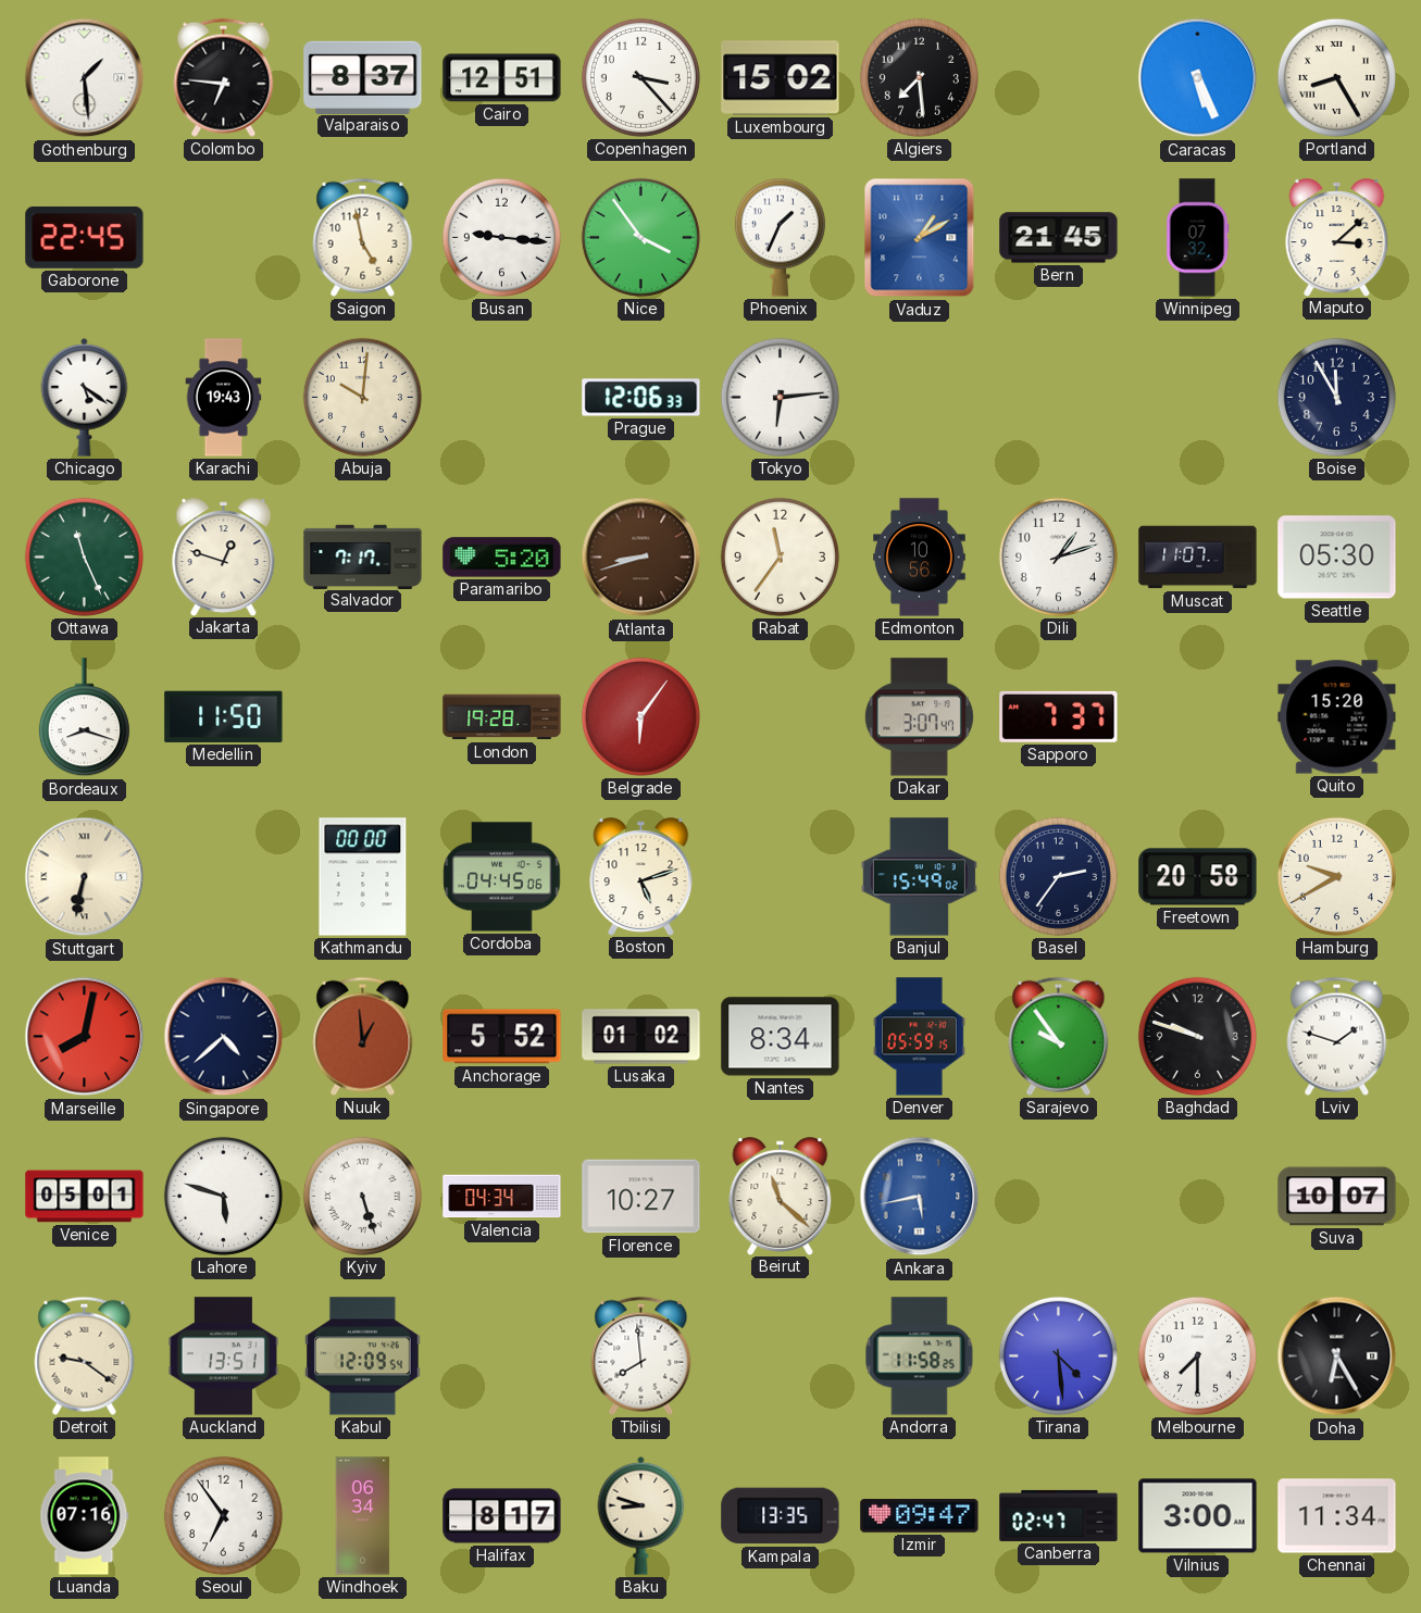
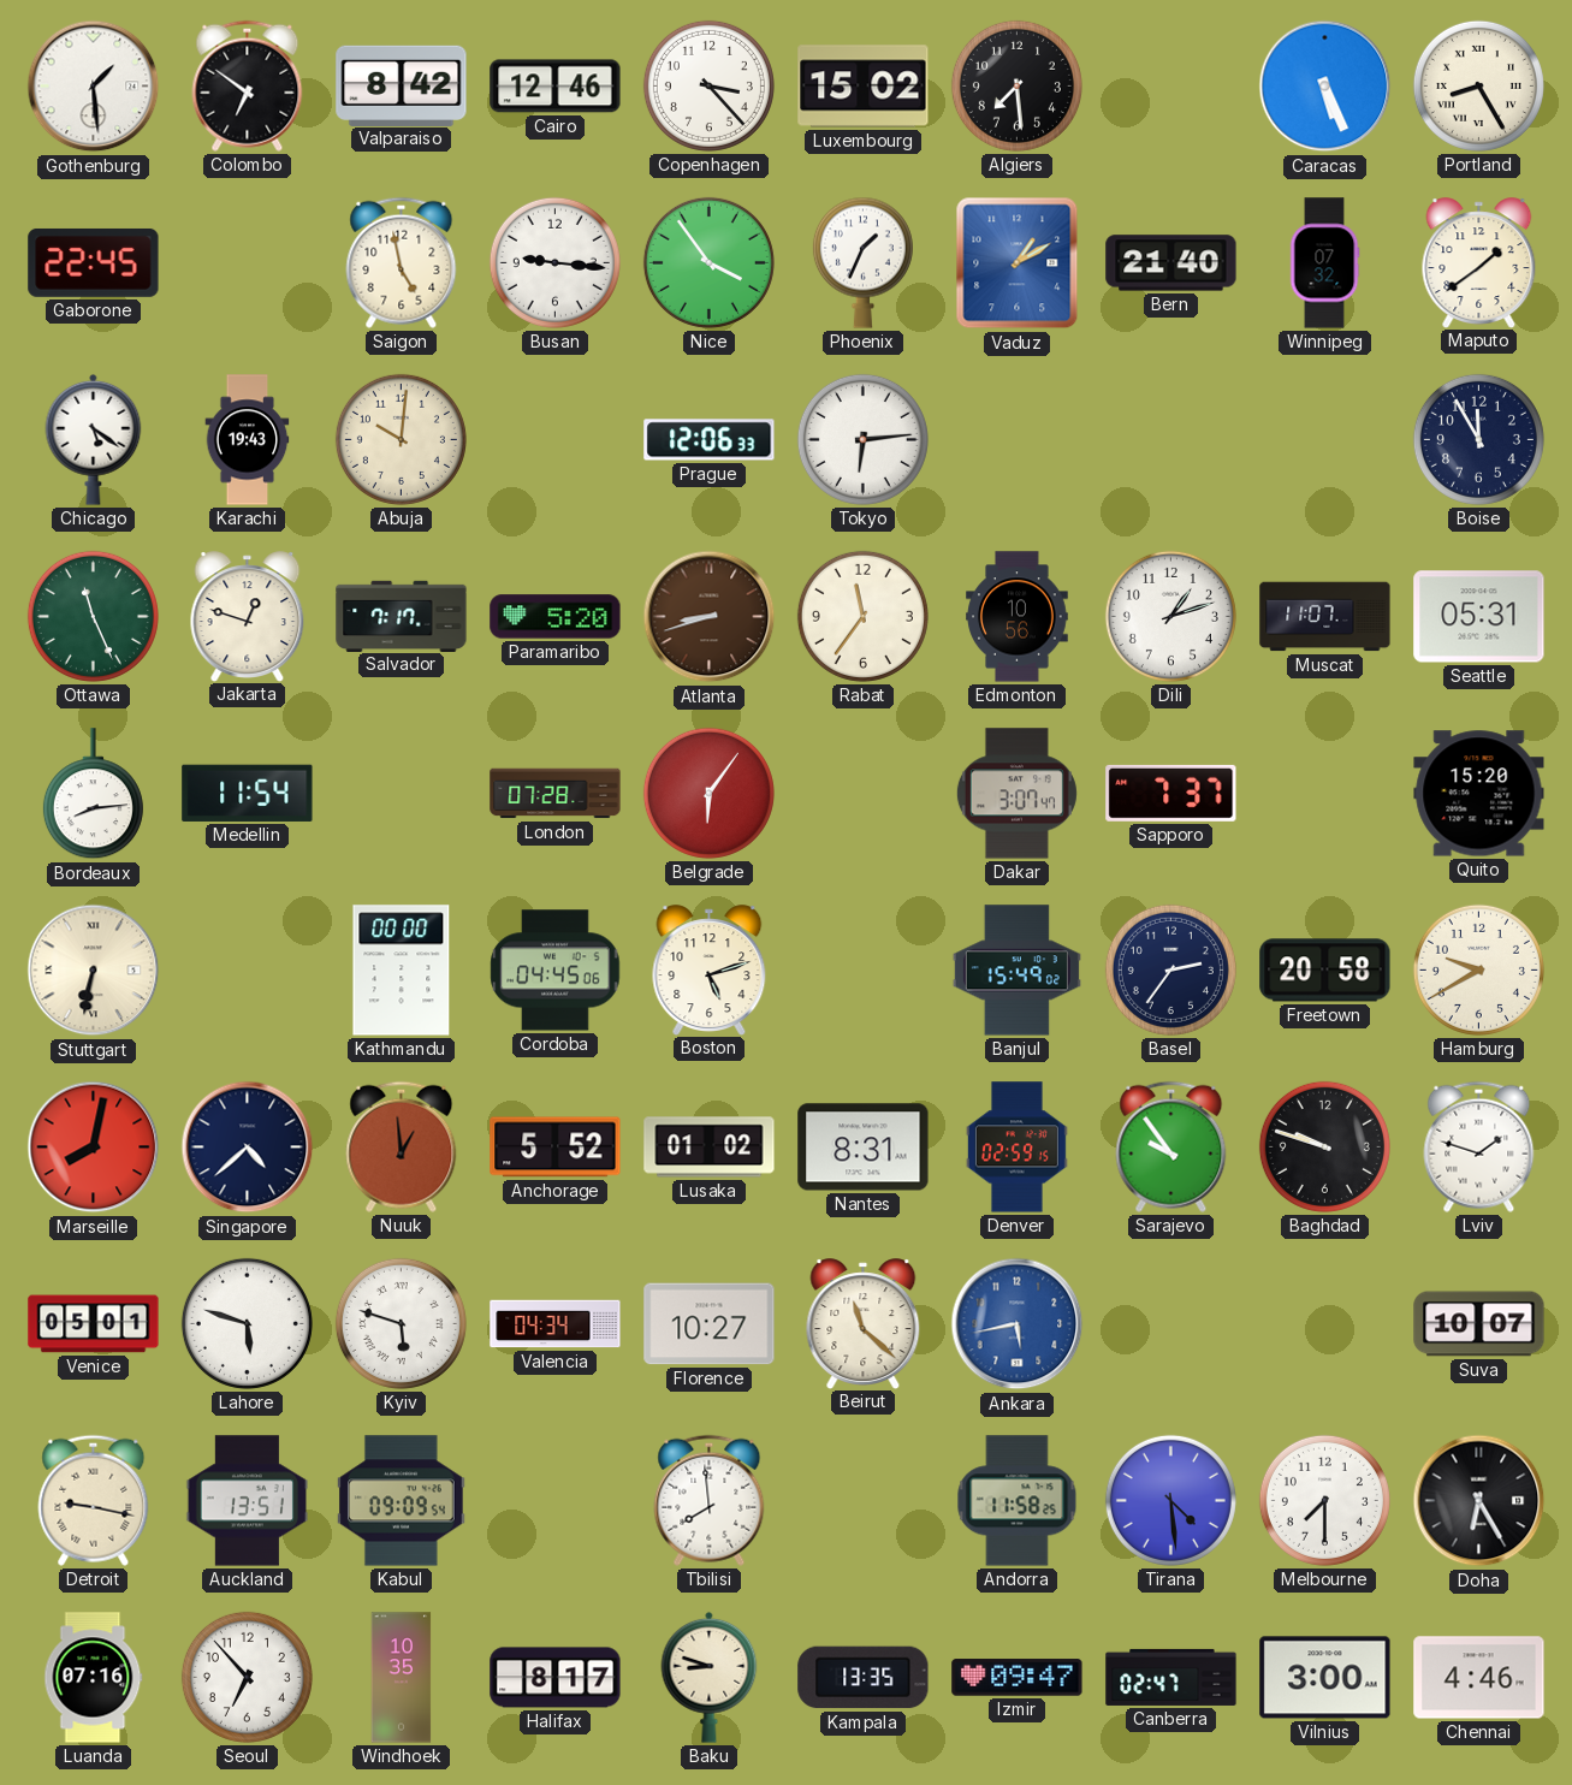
Colombo: 6:46 -> 6:51
Valparaiso: 8:37 -> 8:42
Cairo: 12:51 -> 12:46
Bern: 21:45 -> 21:40
Maputo: 3:08 -> 1:39
Seattle: 05:30 -> 05:31
Bordeaux: 8:18 -> 8:14
Medellin: 11:50 -> 11:54
London: 19:28 -> 07:28
Nantes: 8:34 -> 8:31
Denver: 05:59 -> 02:59
Kyiv: 5:27 -> 5:48
Detroit: 9:21 -> 9:17
Kabul: 12:09 -> 09:09
Seoul: 6:54 -> 6:53
Windhoek: 06:34 -> 10:35
Chennai: 11:34 -> 4:46
